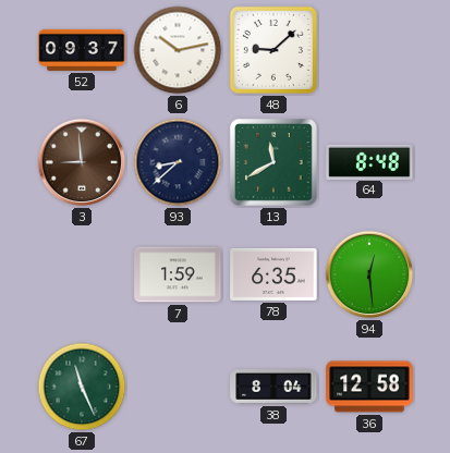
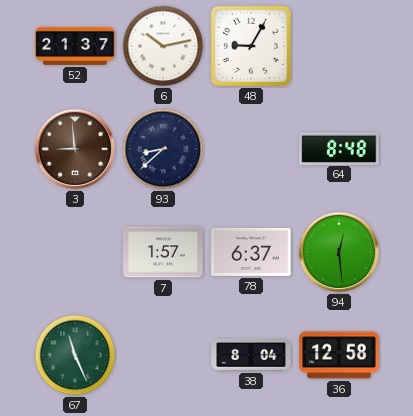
52: 09:37 -> 21:37
48: 9:08 -> 9:05
13: 11:40 -> none
7: 1:59 -> 1:57
78: 6:35 -> 6:37
